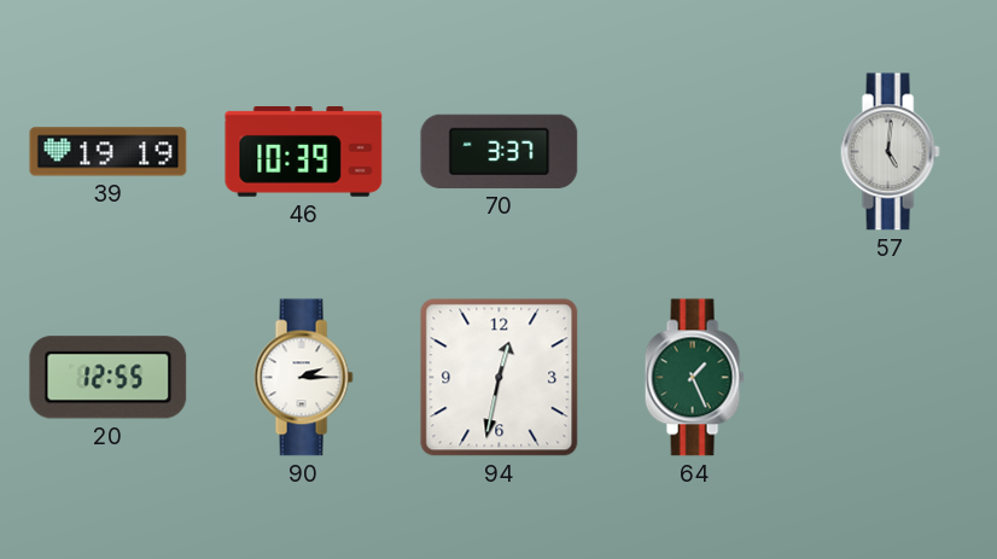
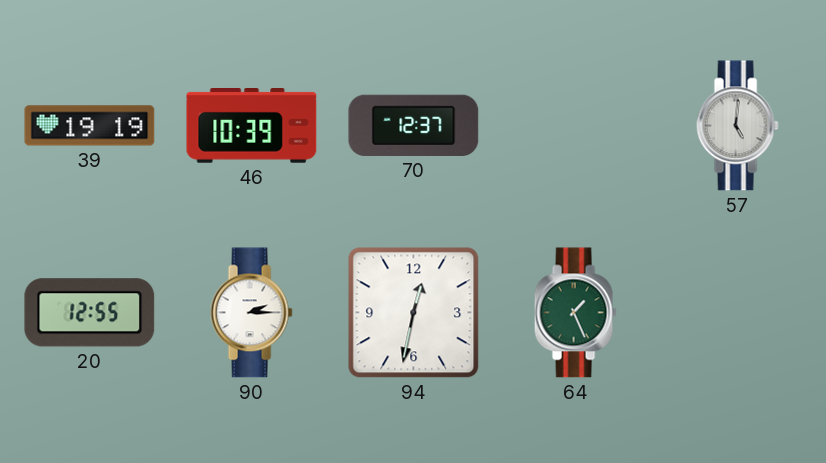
70: 3:37 -> 12:37
